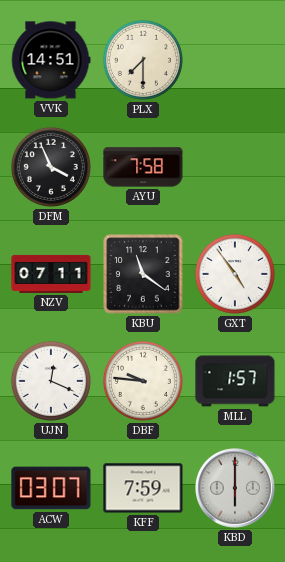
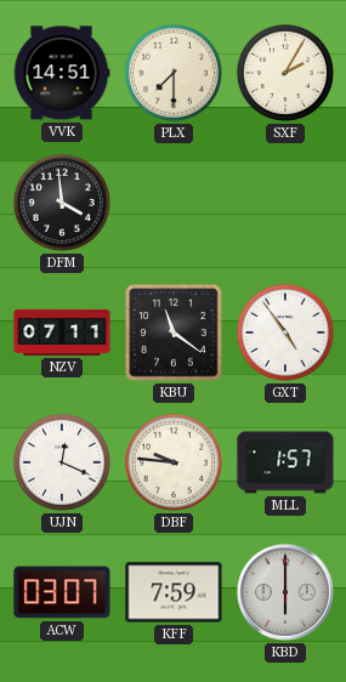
SXF: none -> 2:05
DFM: 3:56 -> 3:59
AYU: 7:58 -> none
